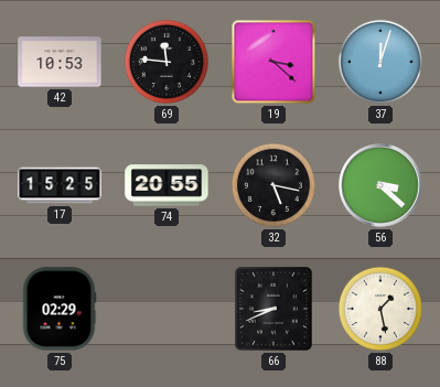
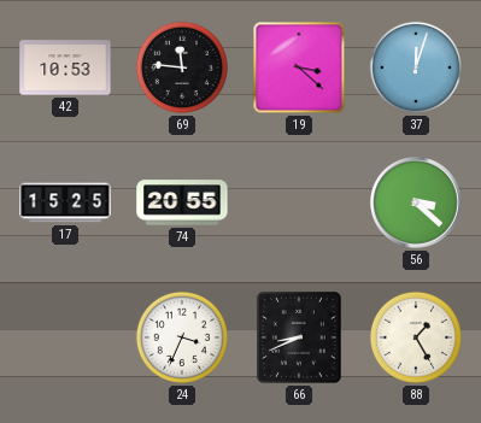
32: 5:17 -> none
75: 02:29 -> none
24: none -> 3:34
88: 1:28 -> 1:25
